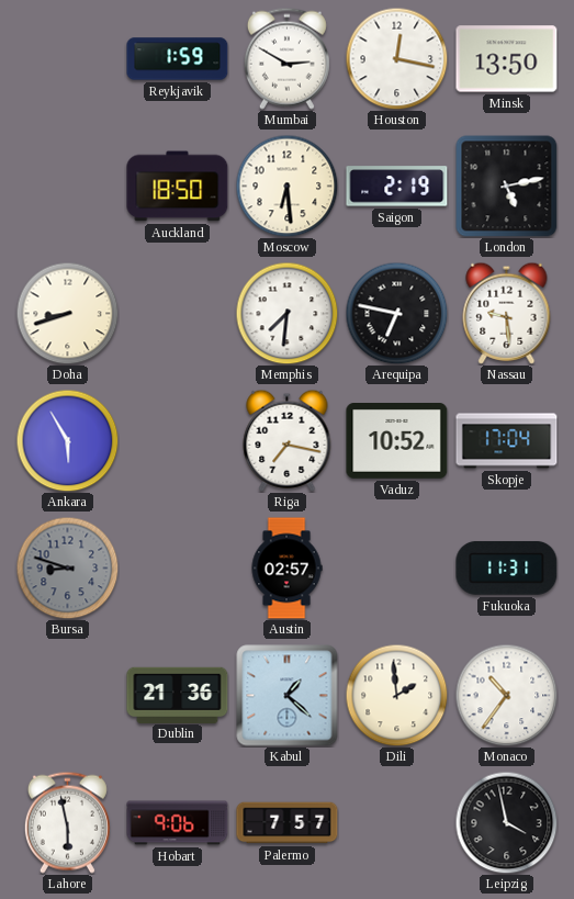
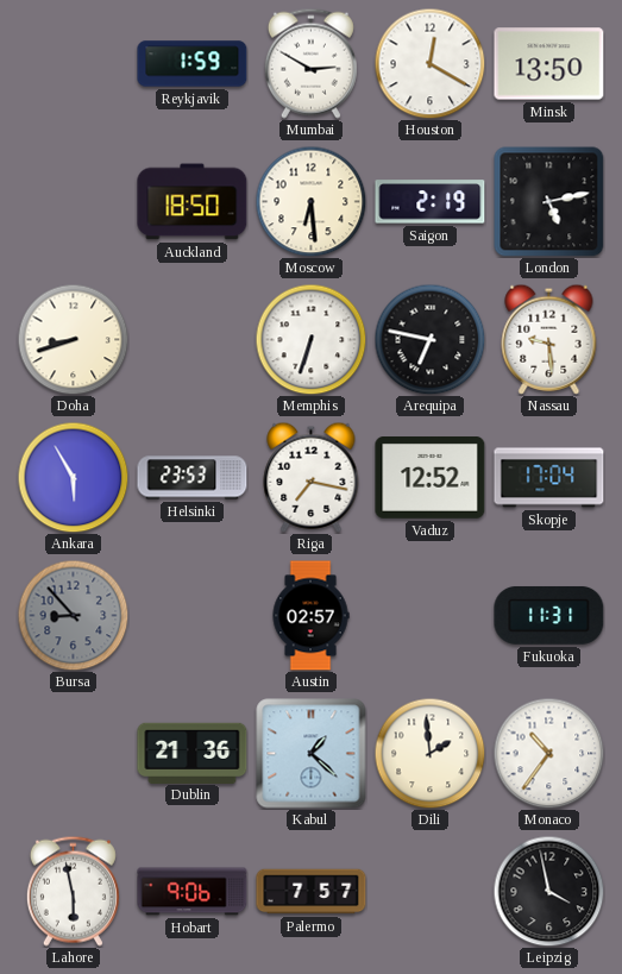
Houston: 12:17 -> 12:20
Memphis: 7:31 -> 6:33
Helsinki: none -> 23:53
Vaduz: 10:52 -> 12:52
Bursa: 8:48 -> 8:53
